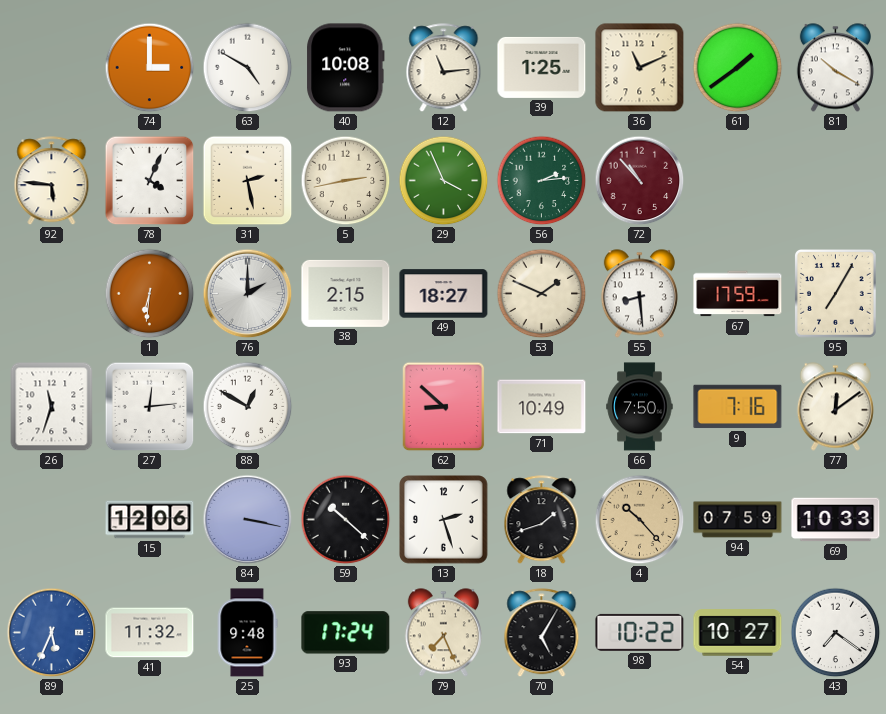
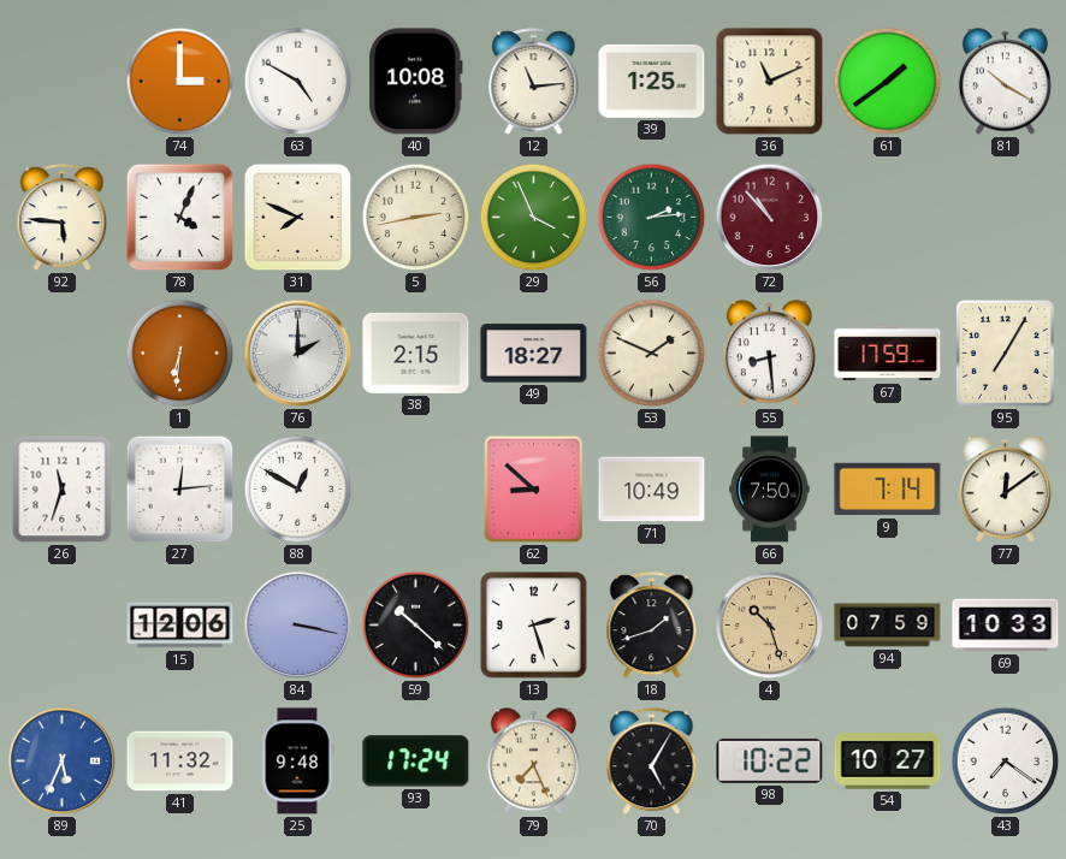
31: 2:28 -> 7:49
9: 7:16 -> 7:14
4: 10:23 -> 10:27
